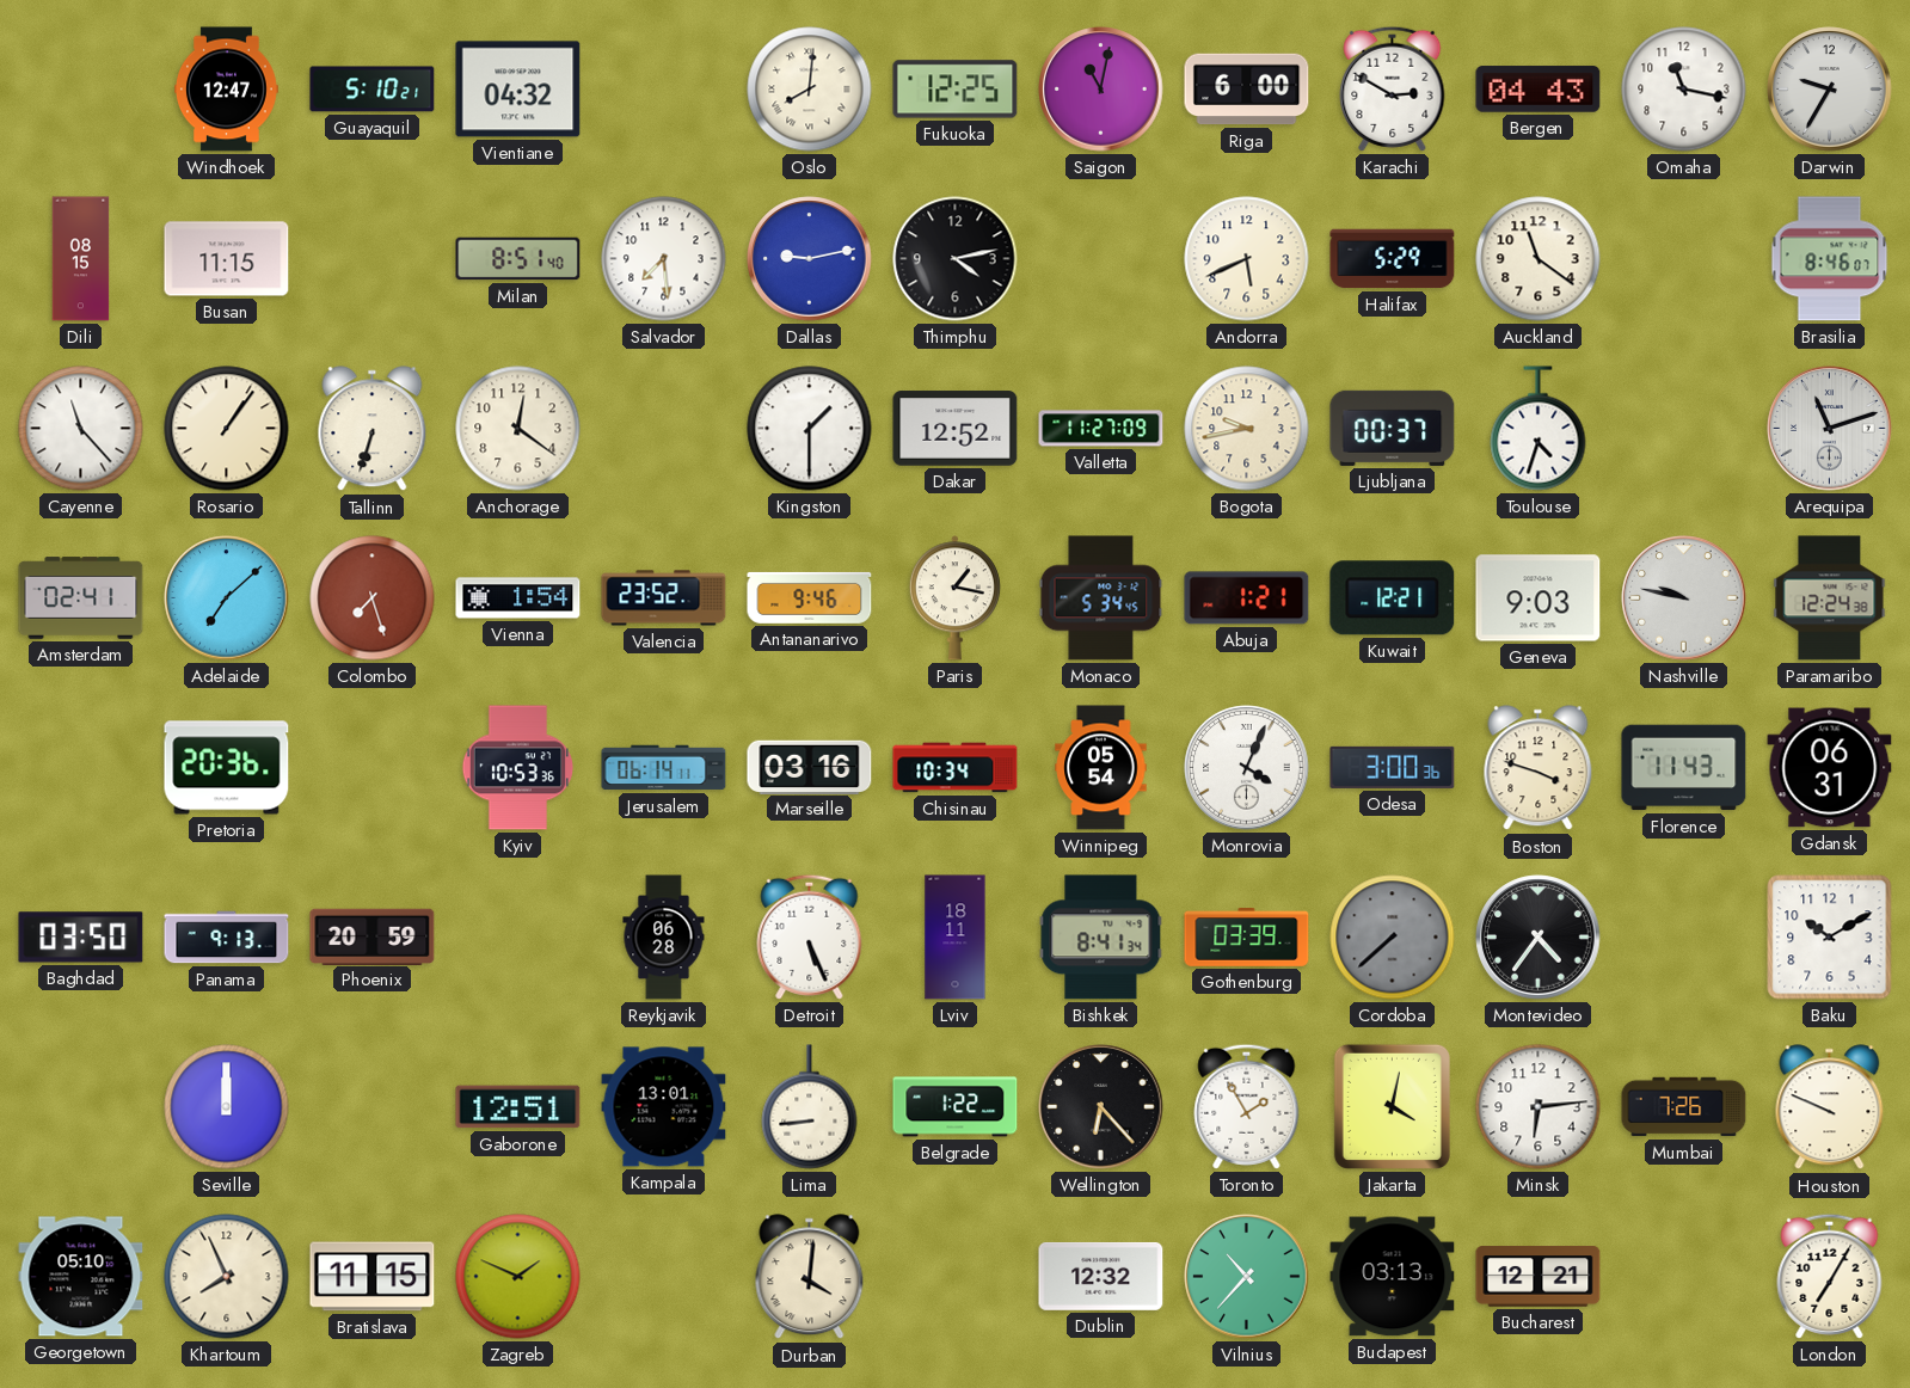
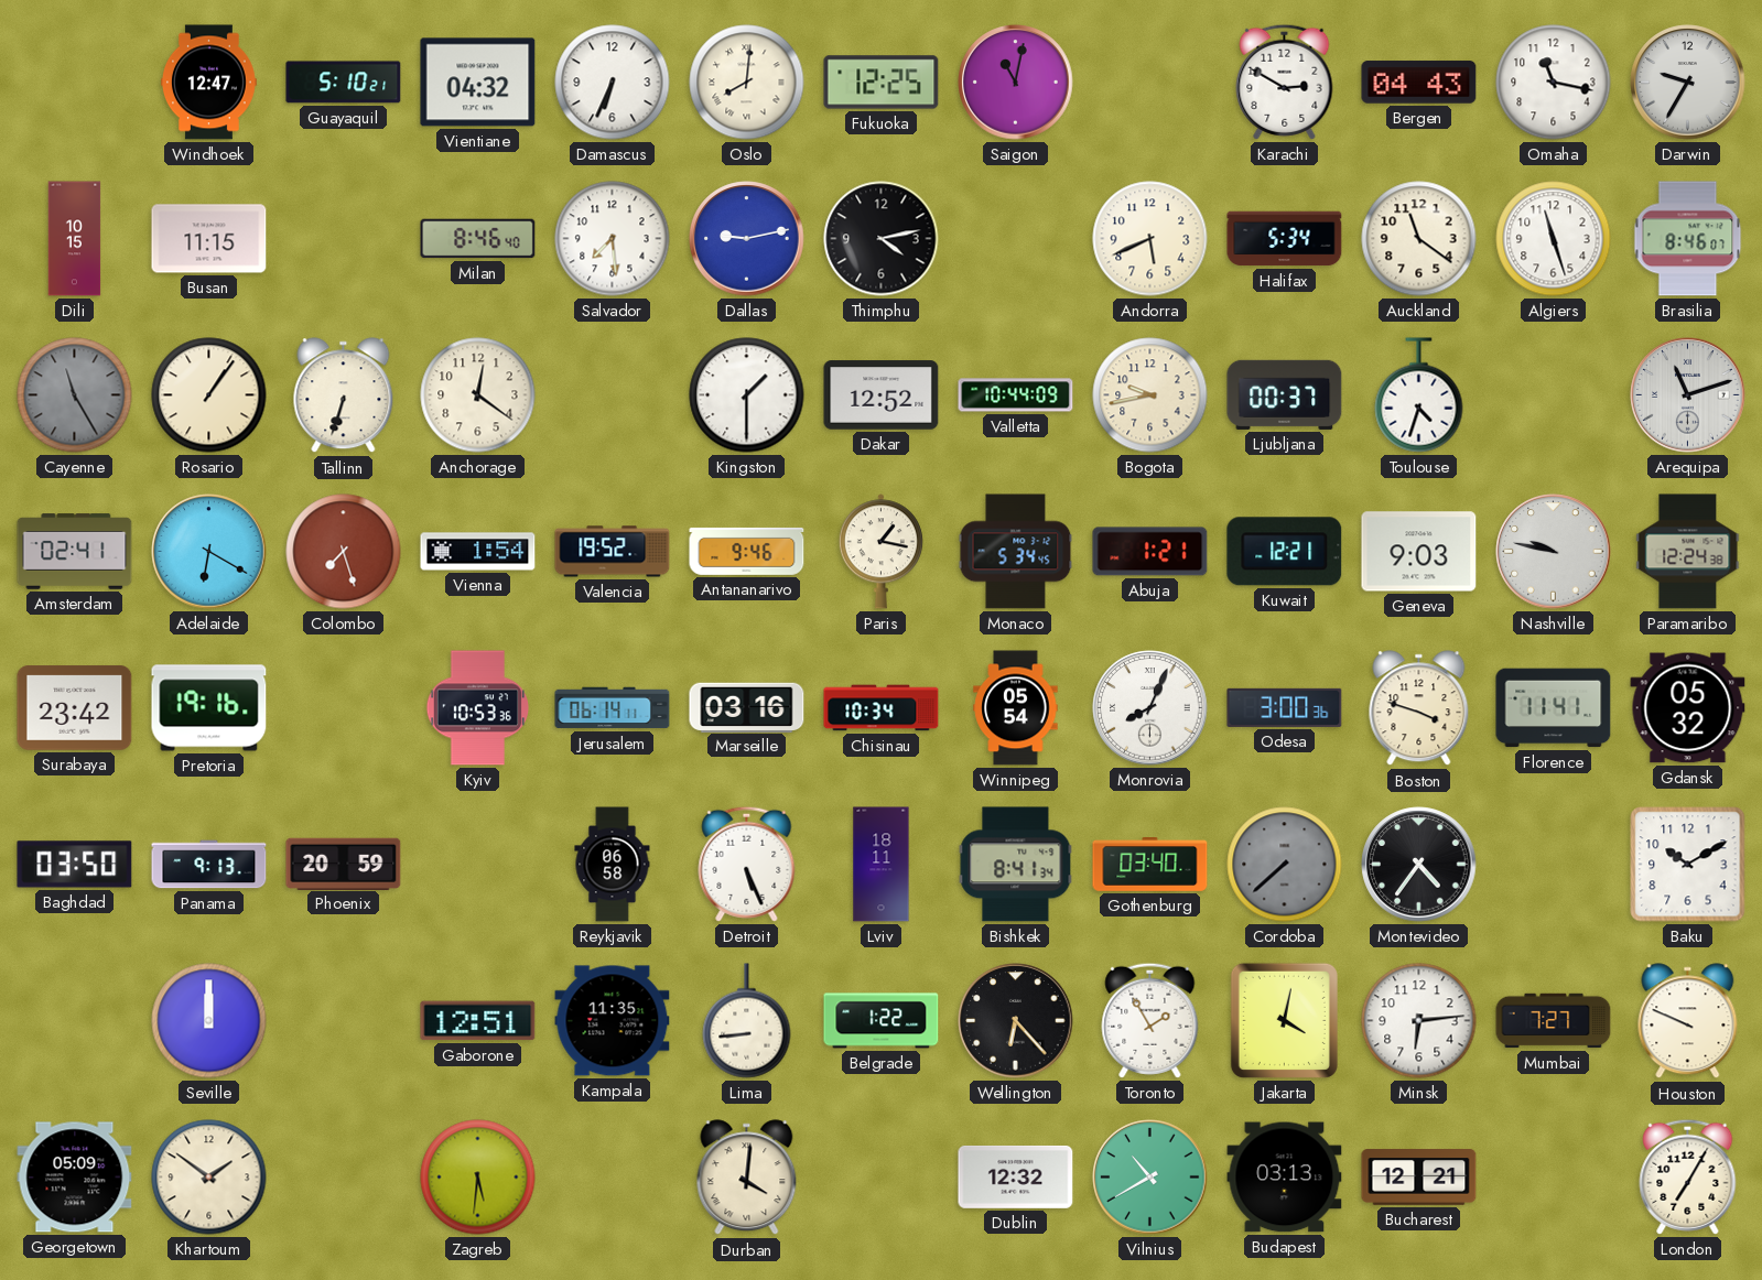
Damascus: none -> 6:34
Riga: 6:00 -> none
Dili: 08:15 -> 10:15
Milan: 8:51 -> 8:46
Halifax: 5:29 -> 5:34
Algiers: none -> 11:27
Cayenne: 11:23 -> 11:25
Cayenne dial: white -> grey
Valletta: 11:27 -> 10:44
Adelaide: 7:08 -> 6:20
Valencia: 23:52 -> 19:52
Surabaya: none -> 23:42
Pretoria: 20:36 -> 19:16
Monrovia: 4:04 -> 8:04
Florence: 11:43 -> 11:41
Gdansk: 06:31 -> 05:32
Reykjavik: 06:28 -> 06:58
Gothenburg: 03:39 -> 03:40
Kampala: 13:01 -> 11:35
Mumbai: 7:26 -> 7:27
Georgetown: 05:10 -> 05:09
Khartoum: 7:56 -> 1:51
Bratislava: 11:15 -> none
Zagreb: 1:49 -> 5:31
Vilnius: 10:37 -> 10:40
